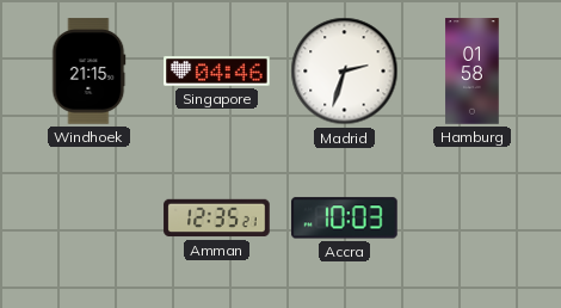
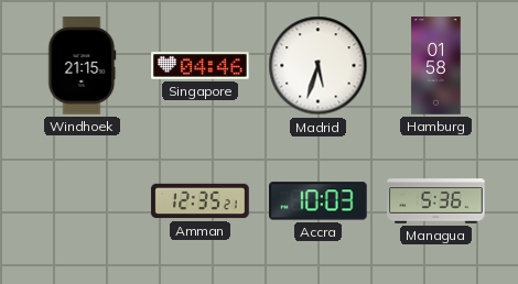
Madrid: 2:33 -> 5:33
Managua: none -> 5:36
